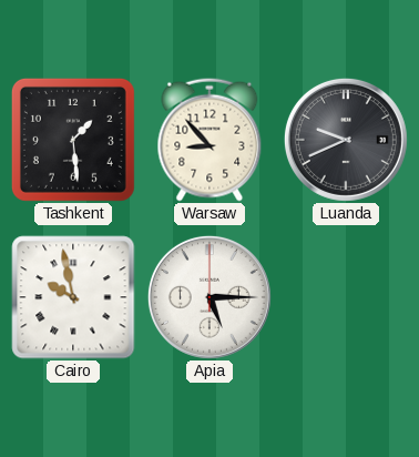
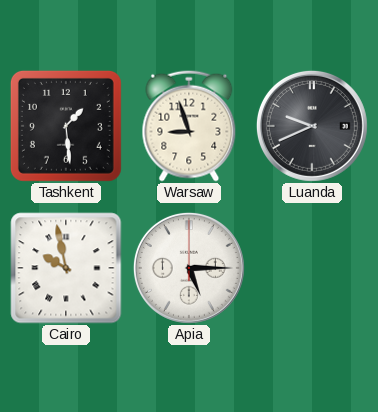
Warsaw: 8:53 -> 8:57
